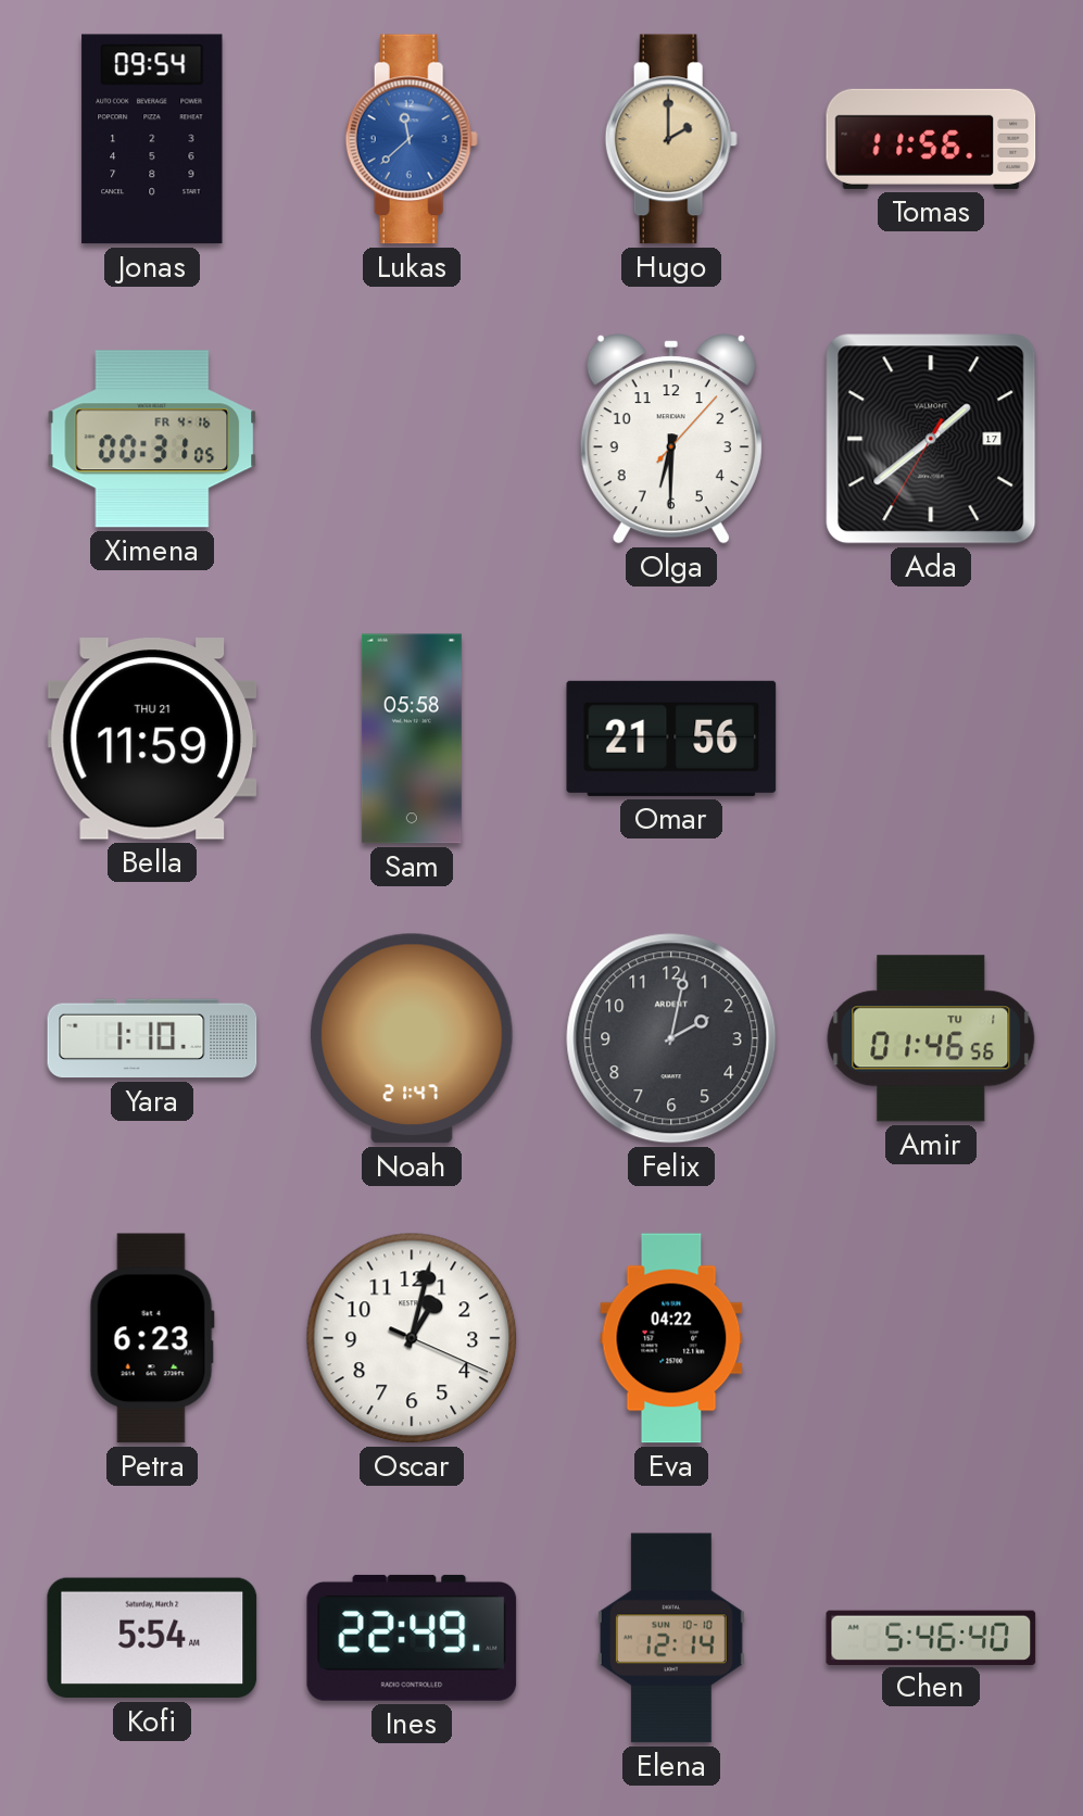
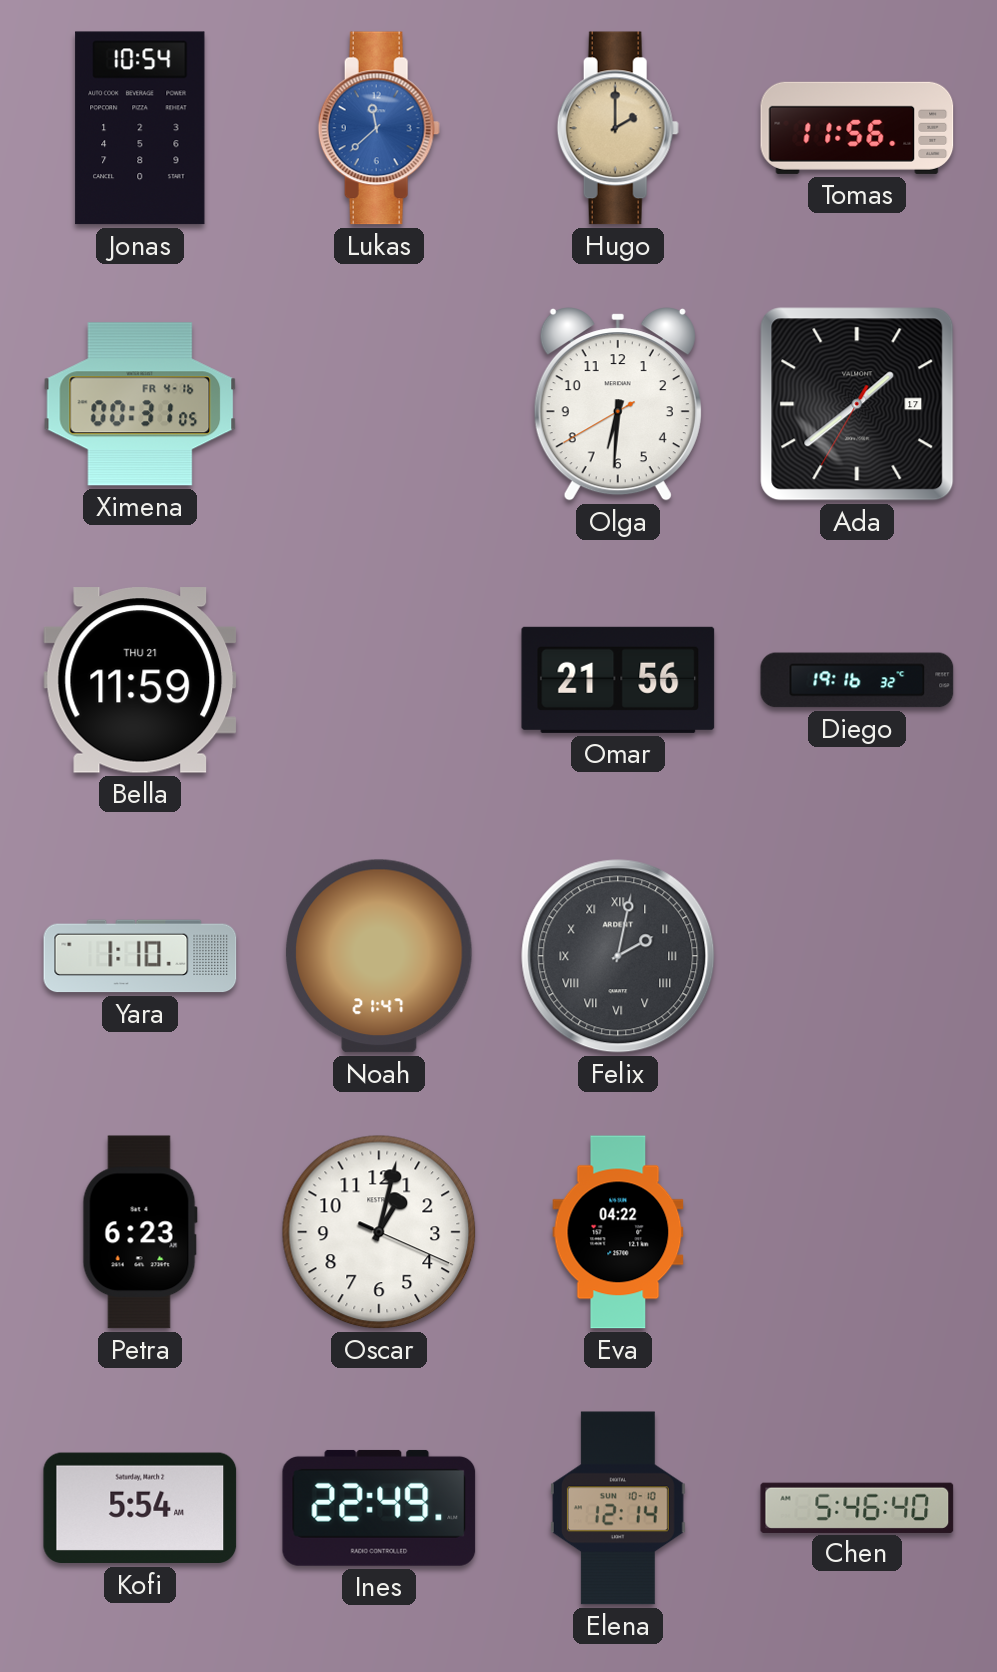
Jonas: 09:54 -> 10:54
Olga: 6:30:07 -> 6:30:40
Sam: 05:58 -> none
Diego: none -> 19:16
Felix numerals: Arabic -> Roman
Amir: 01:46 -> none
